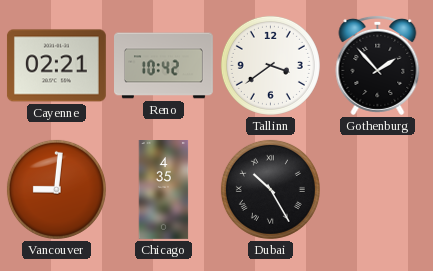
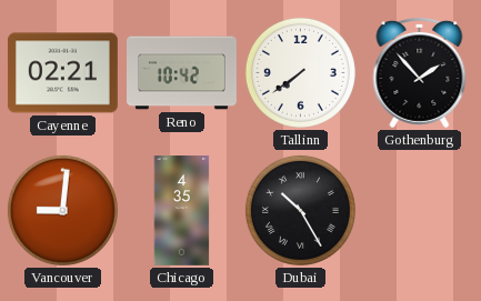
Tallinn: 3:39 -> 7:39
